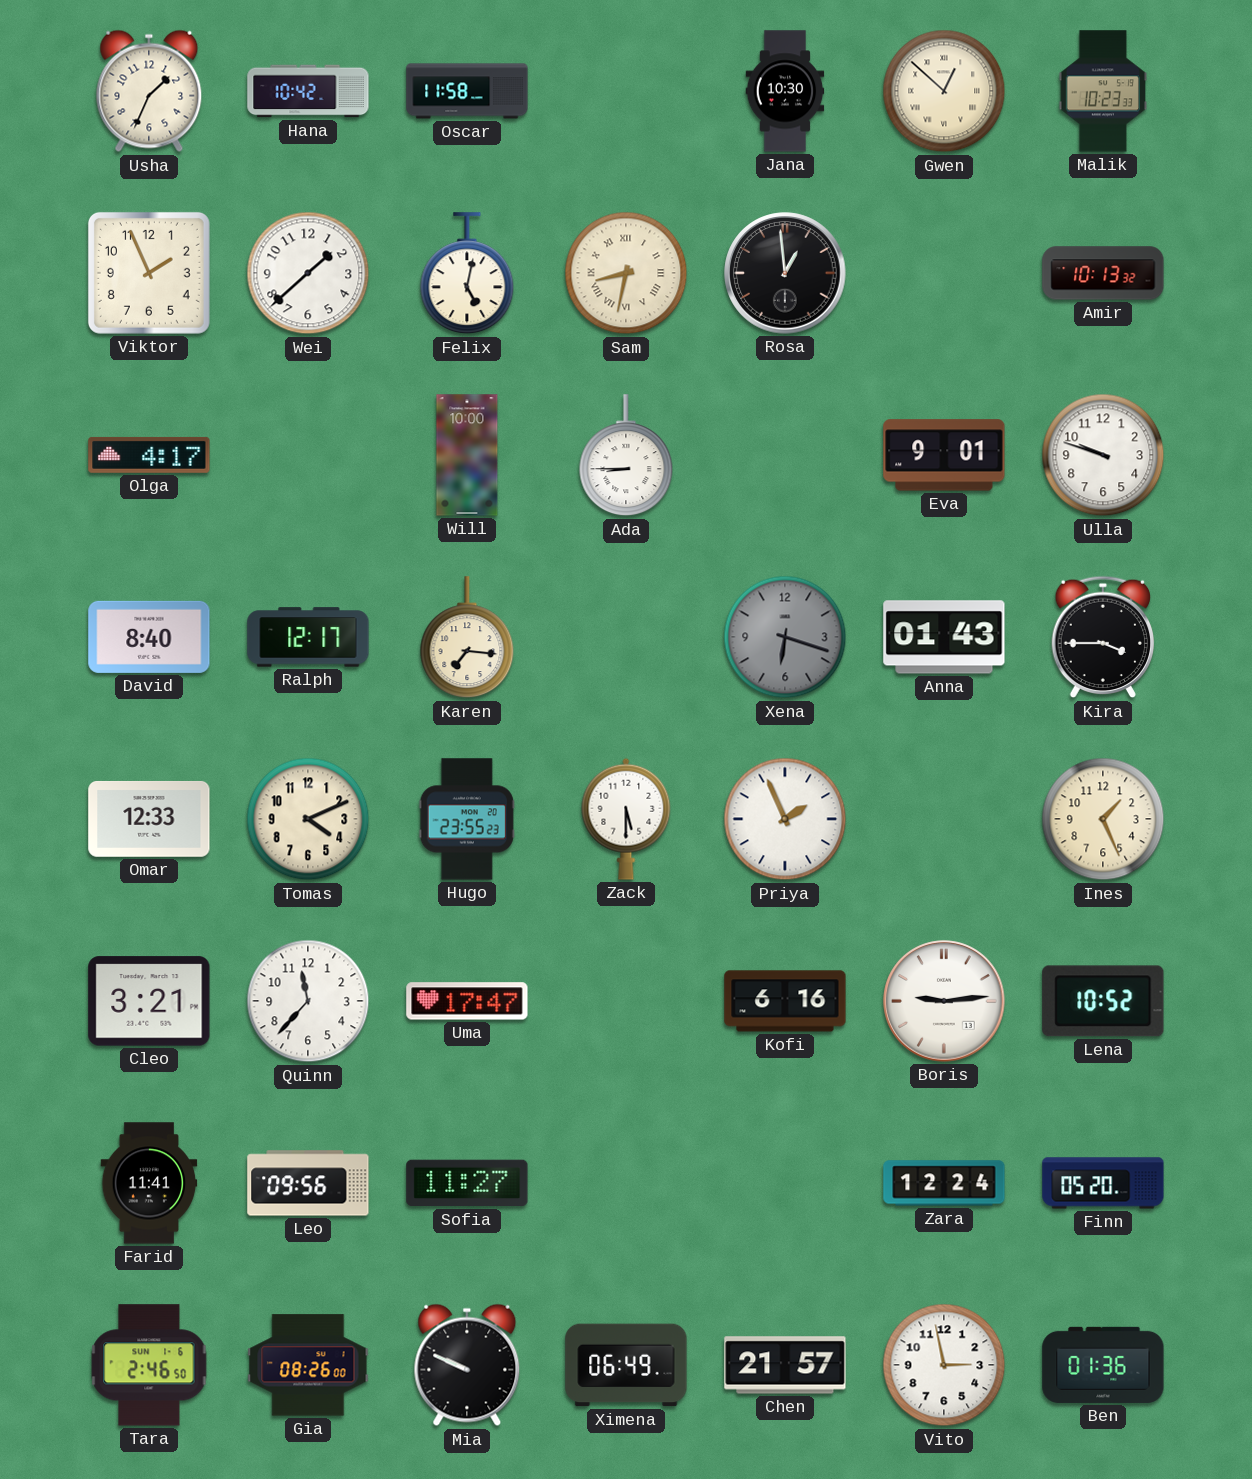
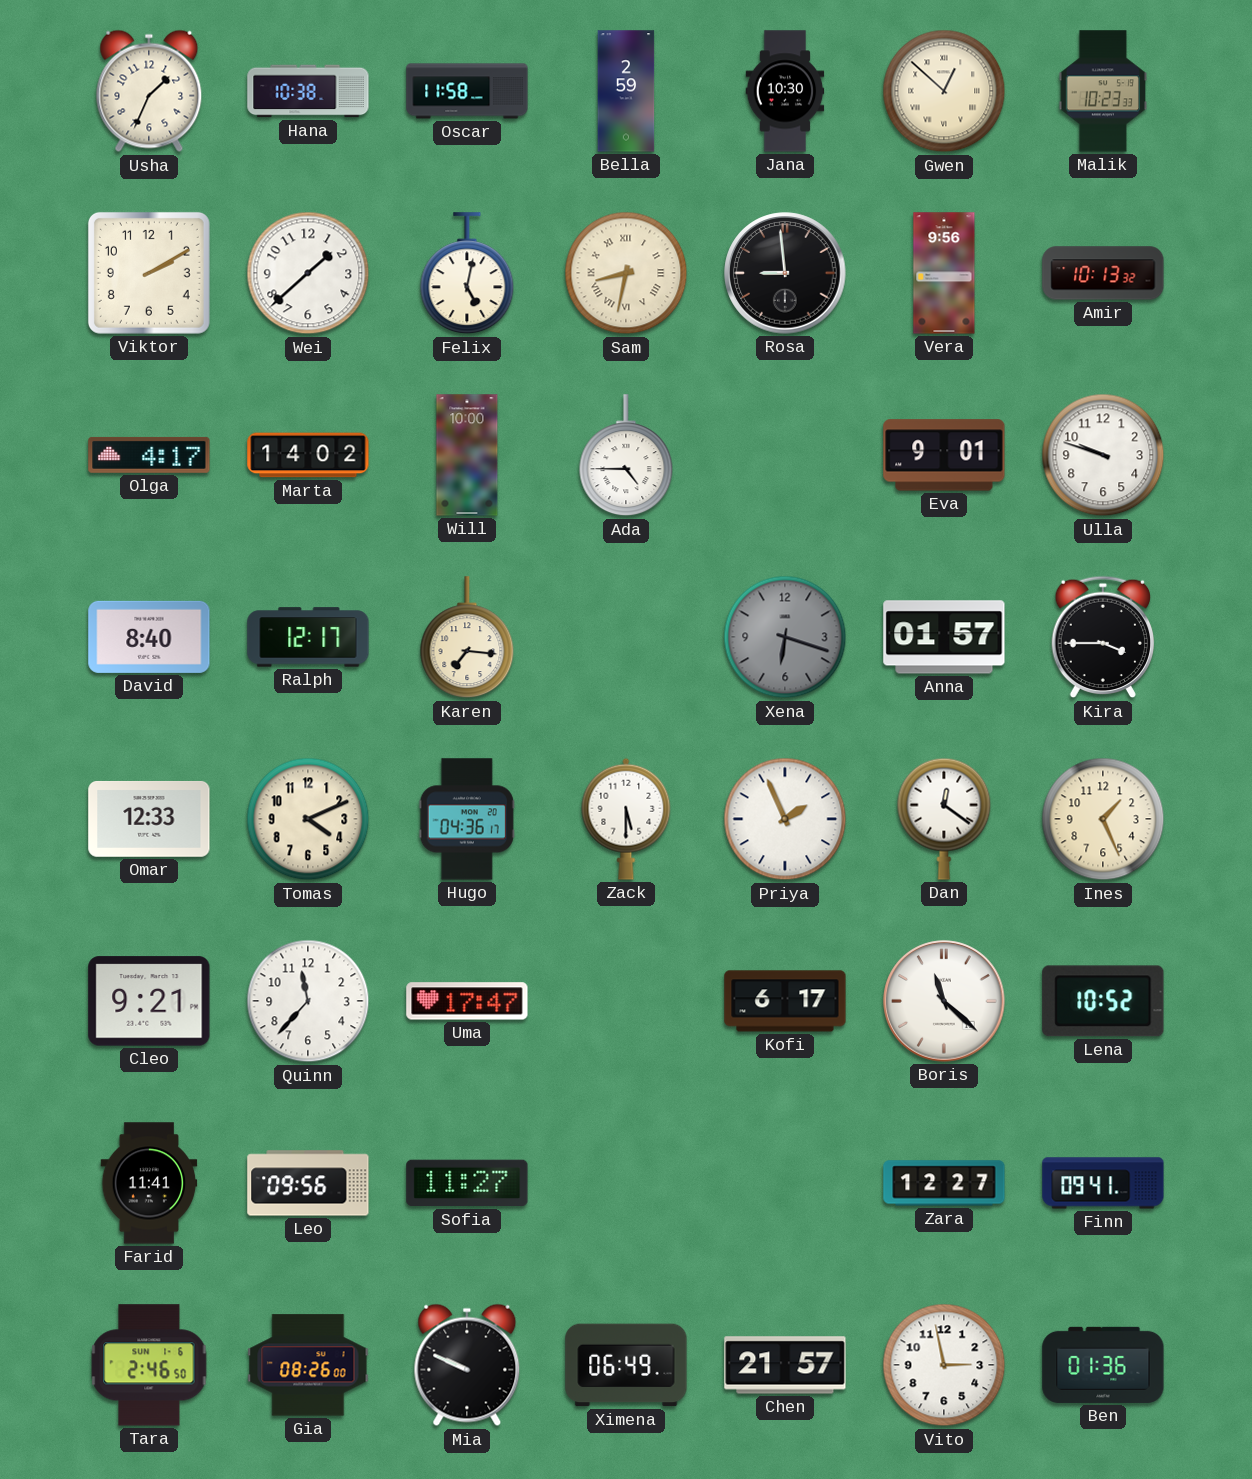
Hana: 10:42 -> 10:38
Bella: none -> 2:59
Viktor: 1:56 -> 2:10
Rosa: 12:59 -> 8:59
Vera: none -> 9:56
Marta: none -> 14:02
Ada: 8:45 -> 4:45
Anna: 01:43 -> 01:57
Hugo: 23:55 -> 04:36
Dan: none -> 12:21
Cleo: 3:21 -> 9:21
Kofi: 6:16 -> 6:17
Boris: 9:14 -> 11:22
Zara: 12:24 -> 12:27
Finn: 05:20 -> 09:41
